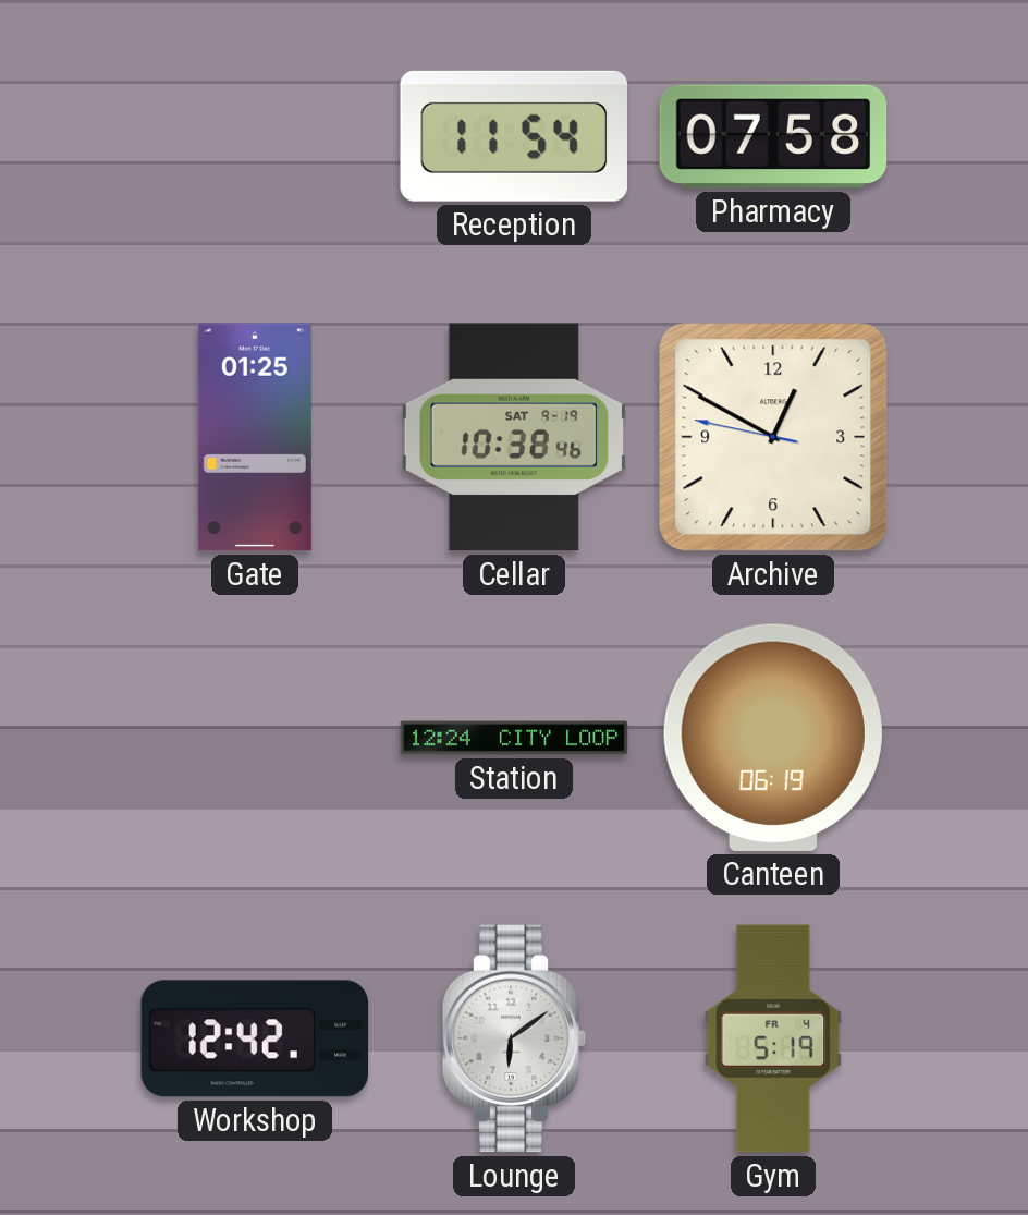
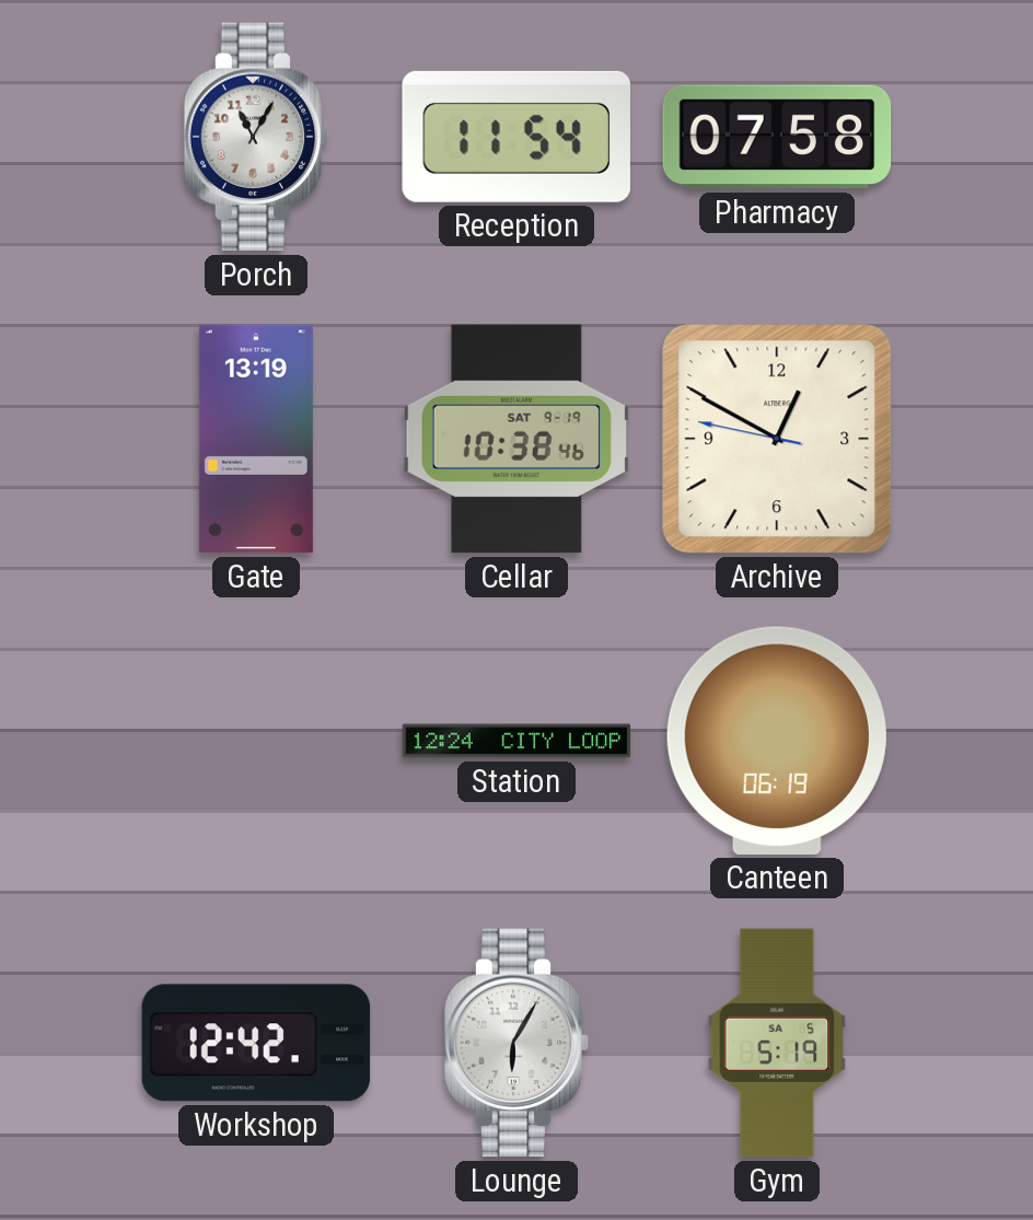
Porch: none -> 11:05
Gate: 01:25 -> 13:19
Lounge: 6:09 -> 6:05
Gym date: FR 4 -> SA 5
